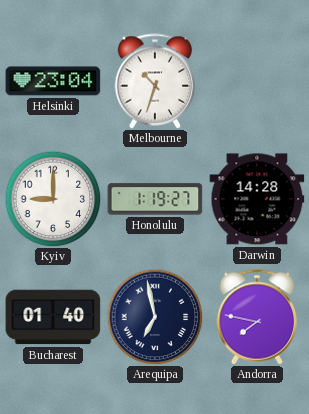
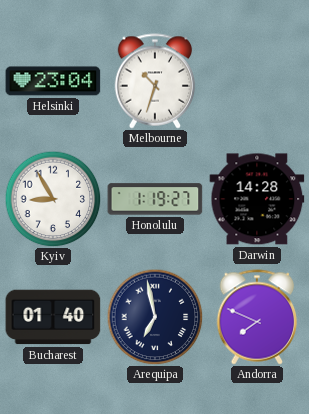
Kyiv: 9:00 -> 8:55
Andorra: 7:47 -> 7:49
